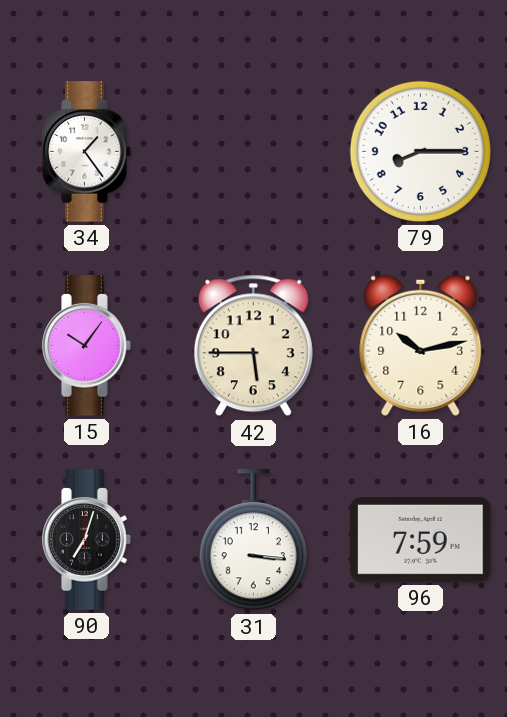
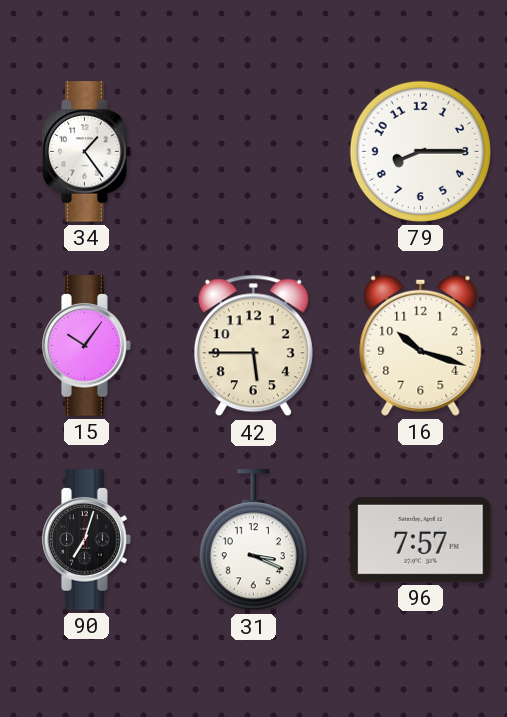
16: 10:13 -> 10:18
31: 3:16 -> 3:19
96: 7:59 -> 7:57
